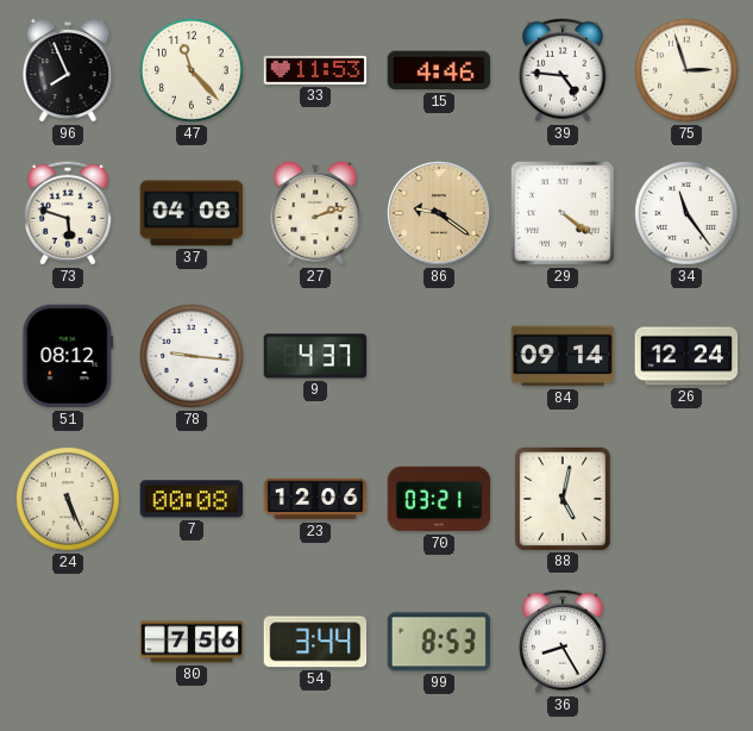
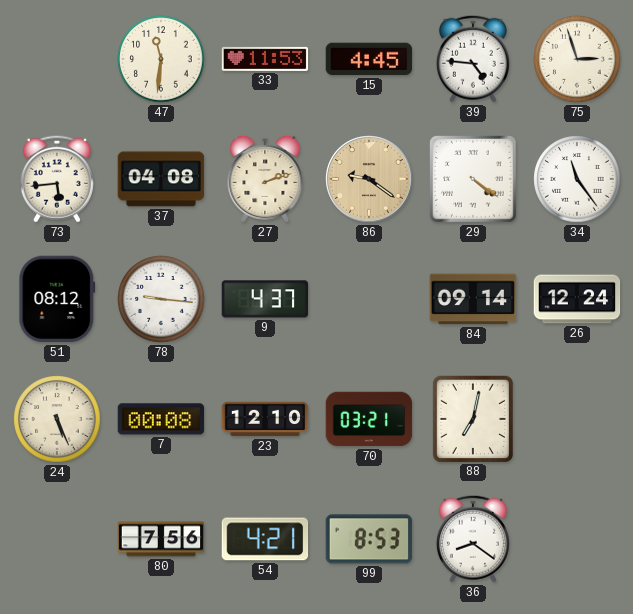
96: 7:56 -> none
47: 11:23 -> 11:31
15: 4:46 -> 4:45
73: 5:48 -> 5:44
23: 12:06 -> 12:10
88: 5:02 -> 7:02
54: 3:44 -> 4:21
36: 8:25 -> 8:21
